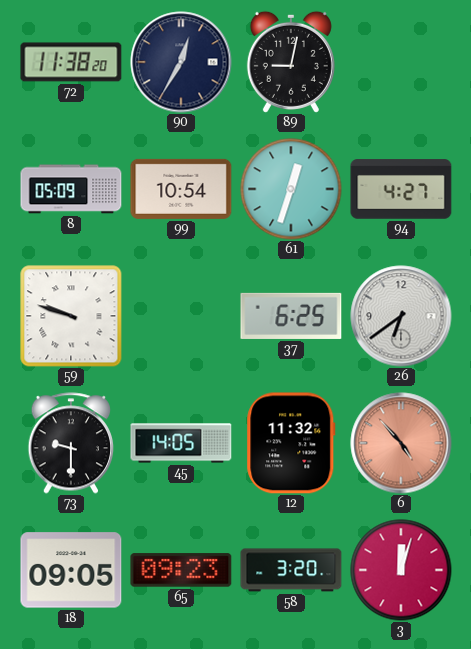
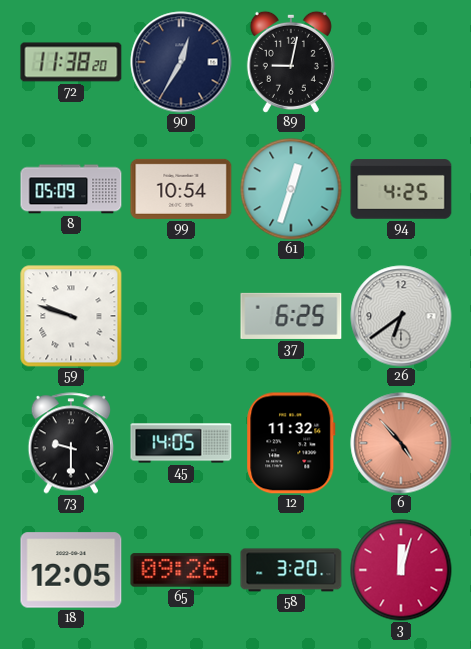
94: 4:27 -> 4:25
18: 09:05 -> 12:05
65: 09:23 -> 09:26
